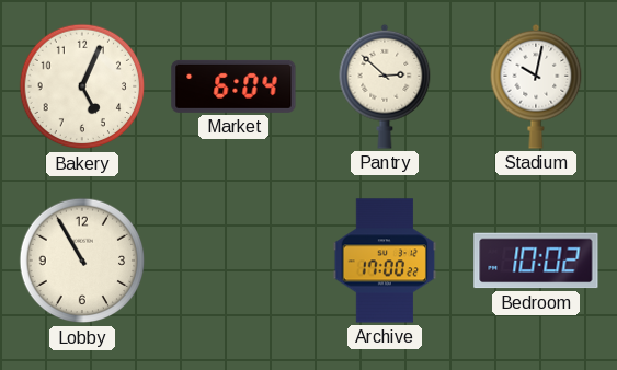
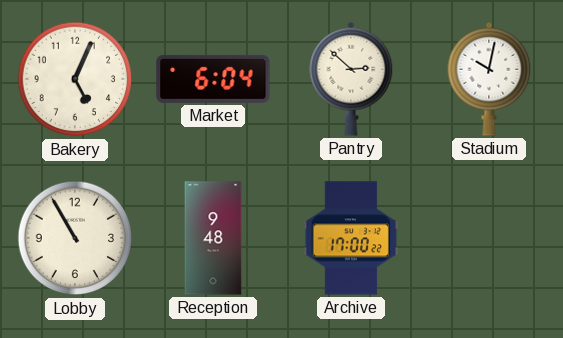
Reception: none -> 9:48
Bedroom: 10:02 -> none
